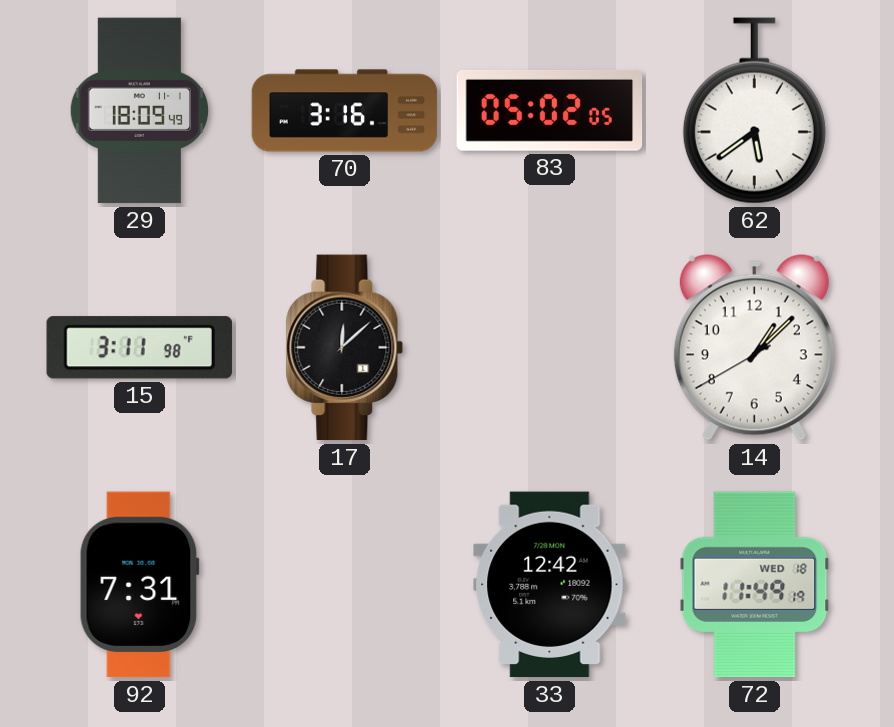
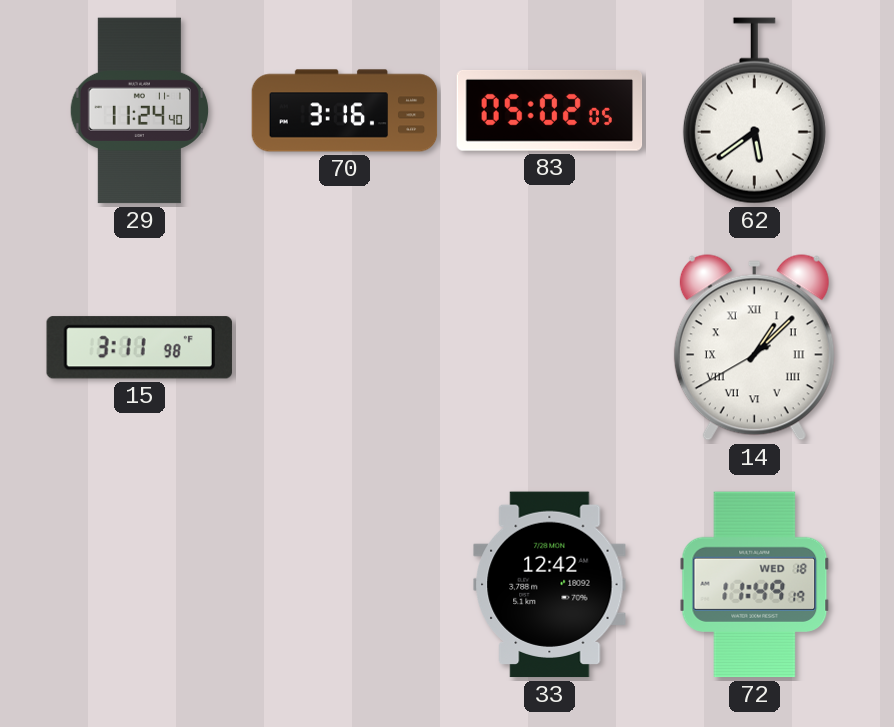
29: 18:09 -> 11:24
17: 12:08 -> none
14 numerals: Arabic -> Roman
92: 7:31 -> none
